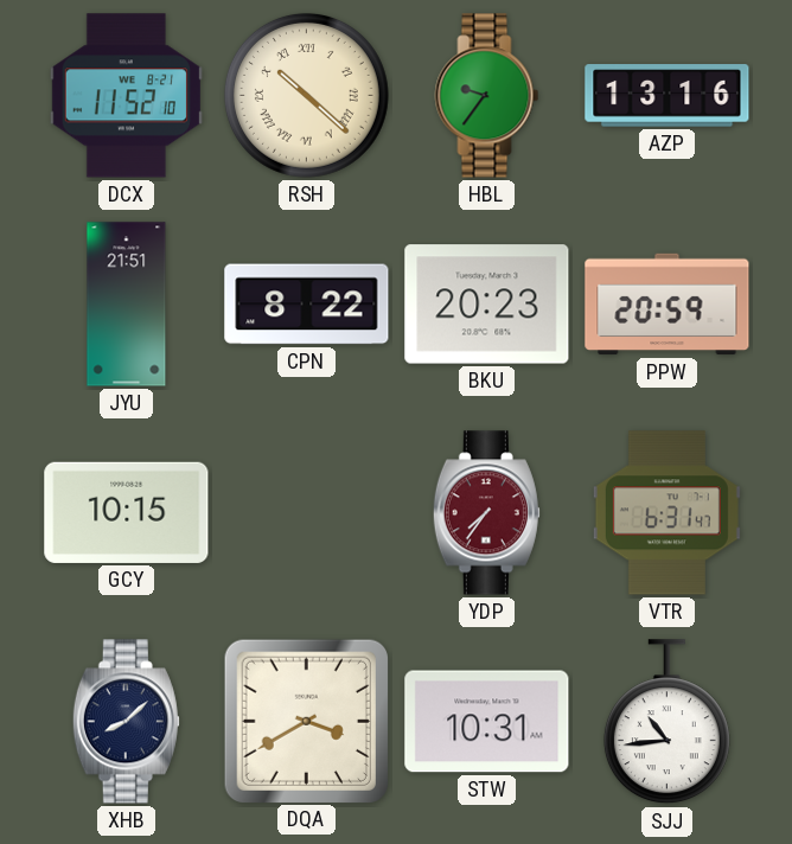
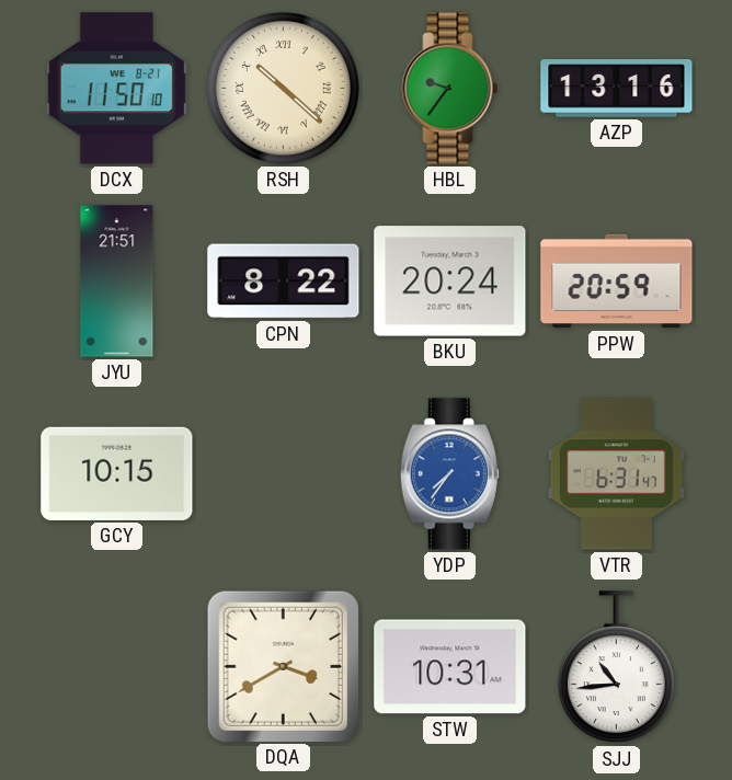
DCX: 11:52 -> 11:50
BKU: 20:23 -> 20:24
YDP dial: burgundy -> blue
XHB: 8:08 -> none
